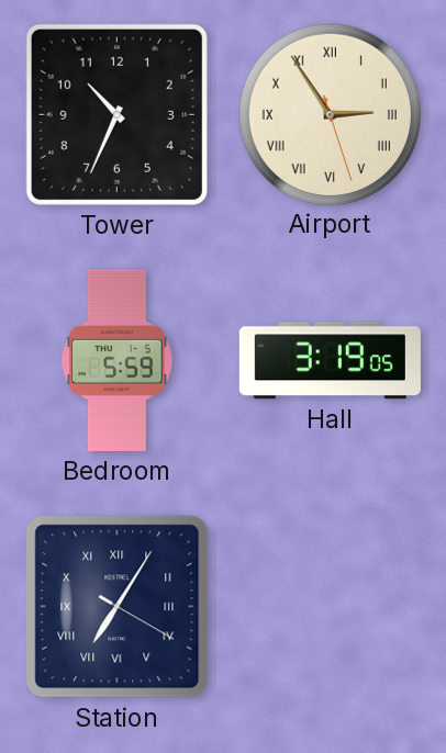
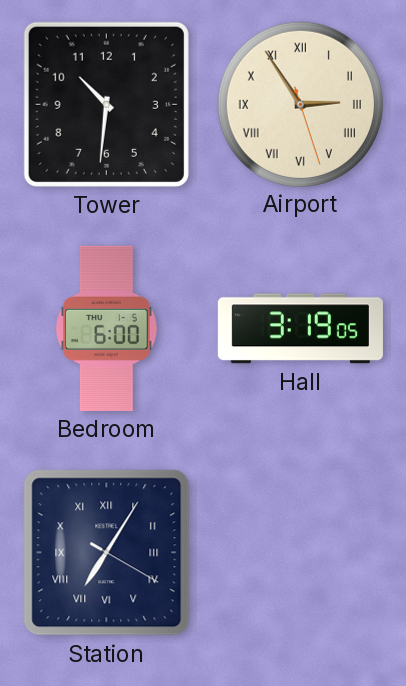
Tower: 10:34 -> 10:31
Bedroom: 5:59 -> 6:00
